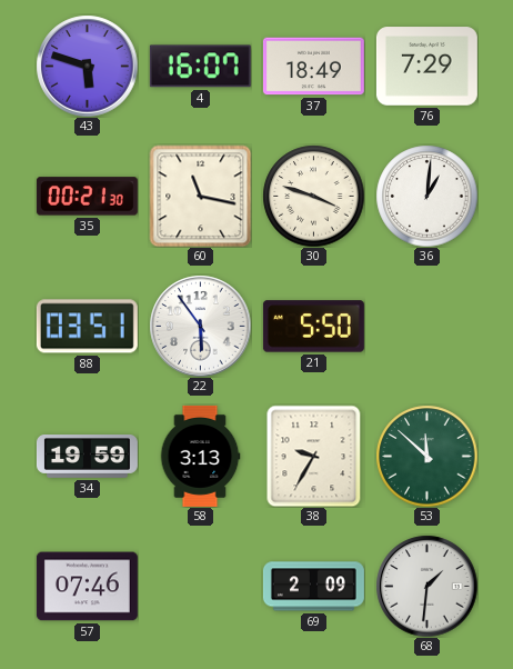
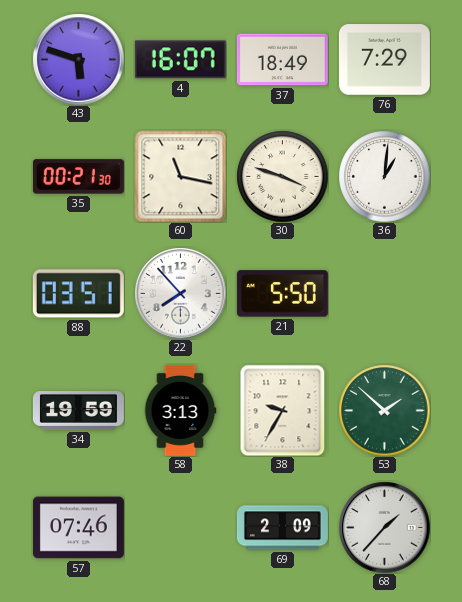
22: 5:54 -> 7:53
53: 11:52 -> 1:52
68: 1:31 -> 1:37
